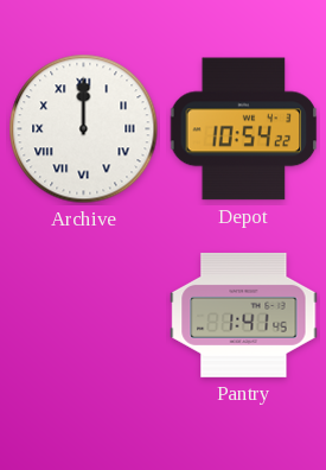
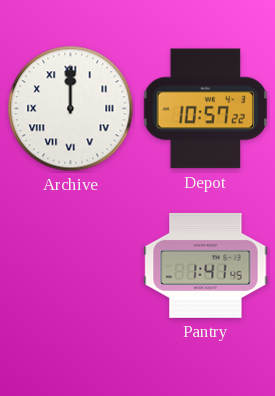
Depot: 10:54 -> 10:57
